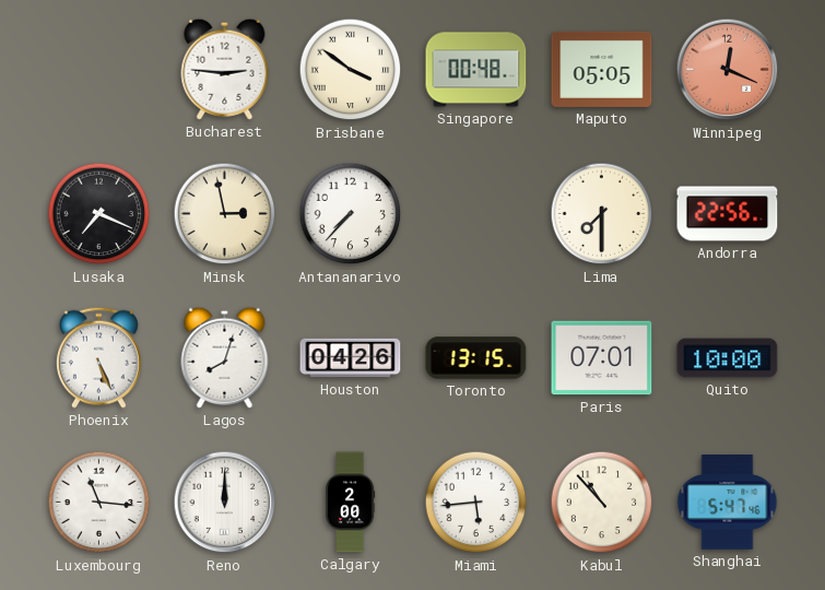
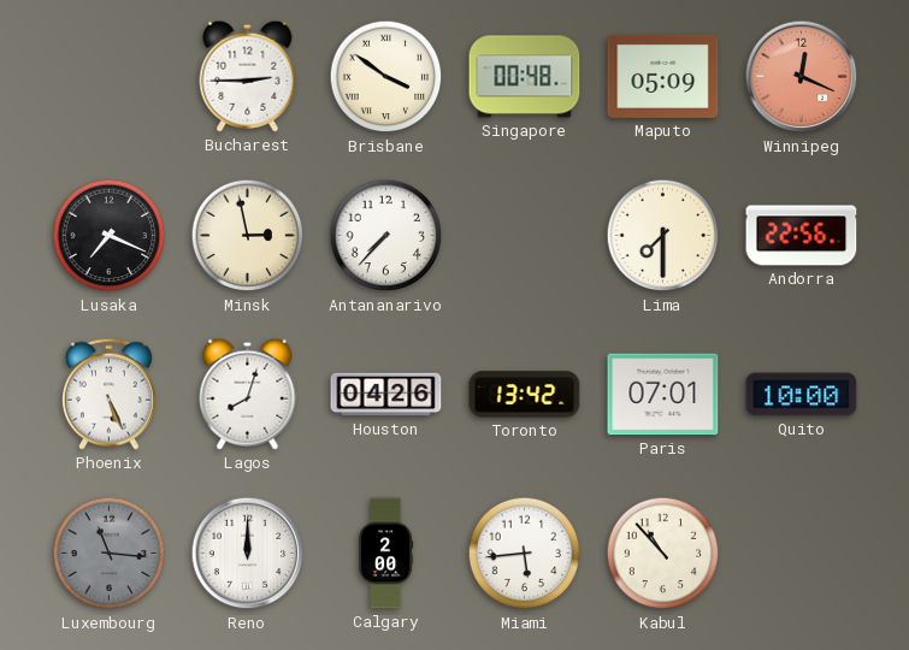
Bucharest: 2:46 -> 2:45
Maputo: 05:05 -> 05:09
Toronto: 13:15 -> 13:42
Luxembourg dial: white -> grey
Shanghai: 5:47 -> none
